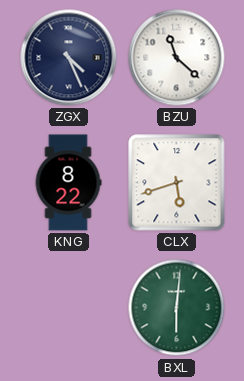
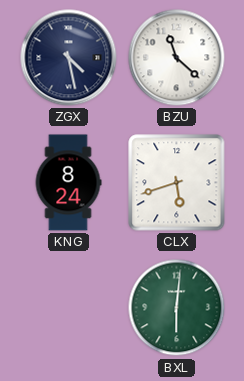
ZGX: 4:26 -> 4:28
KNG: 8:22 -> 8:24
